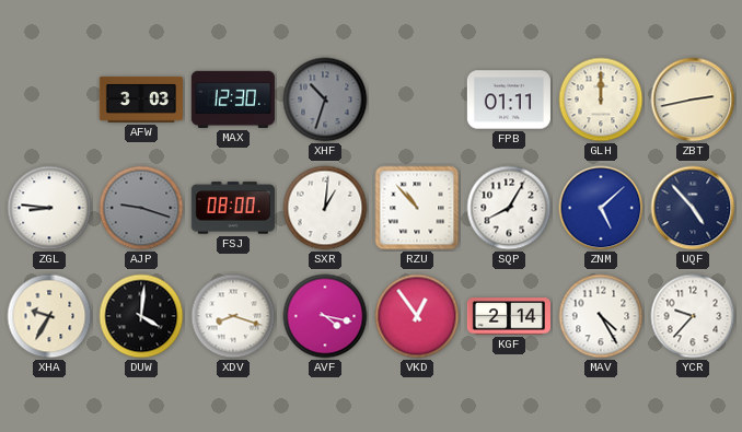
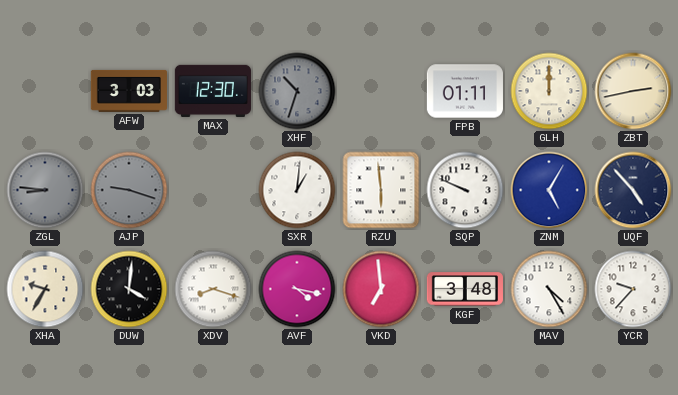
ZGL dial: white -> grey
FSJ: 08:00 -> none
RZU: 10:53 -> 5:59
SQP: 8:05 -> 9:49
ZNM: 5:08 -> 5:05
VKD: 12:54 -> 6:59
KGF: 2:14 -> 3:48
